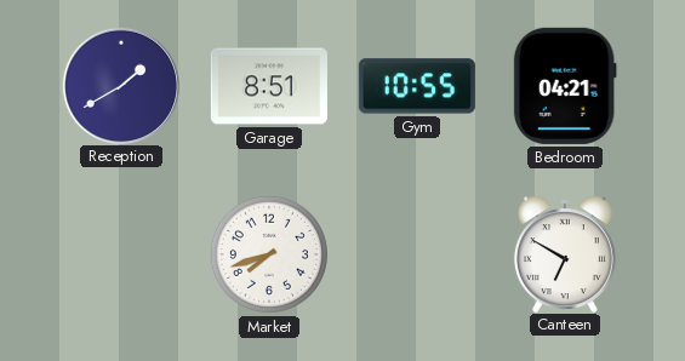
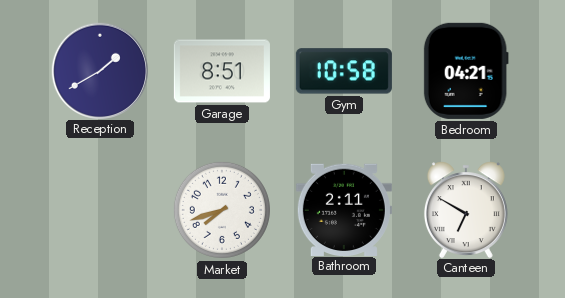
Gym: 10:55 -> 10:58
Bathroom: none -> 2:11
